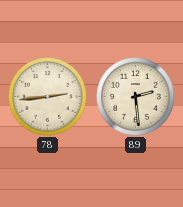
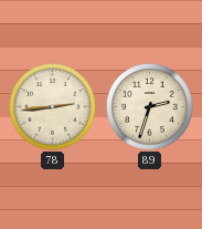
89: 2:29 -> 2:33
